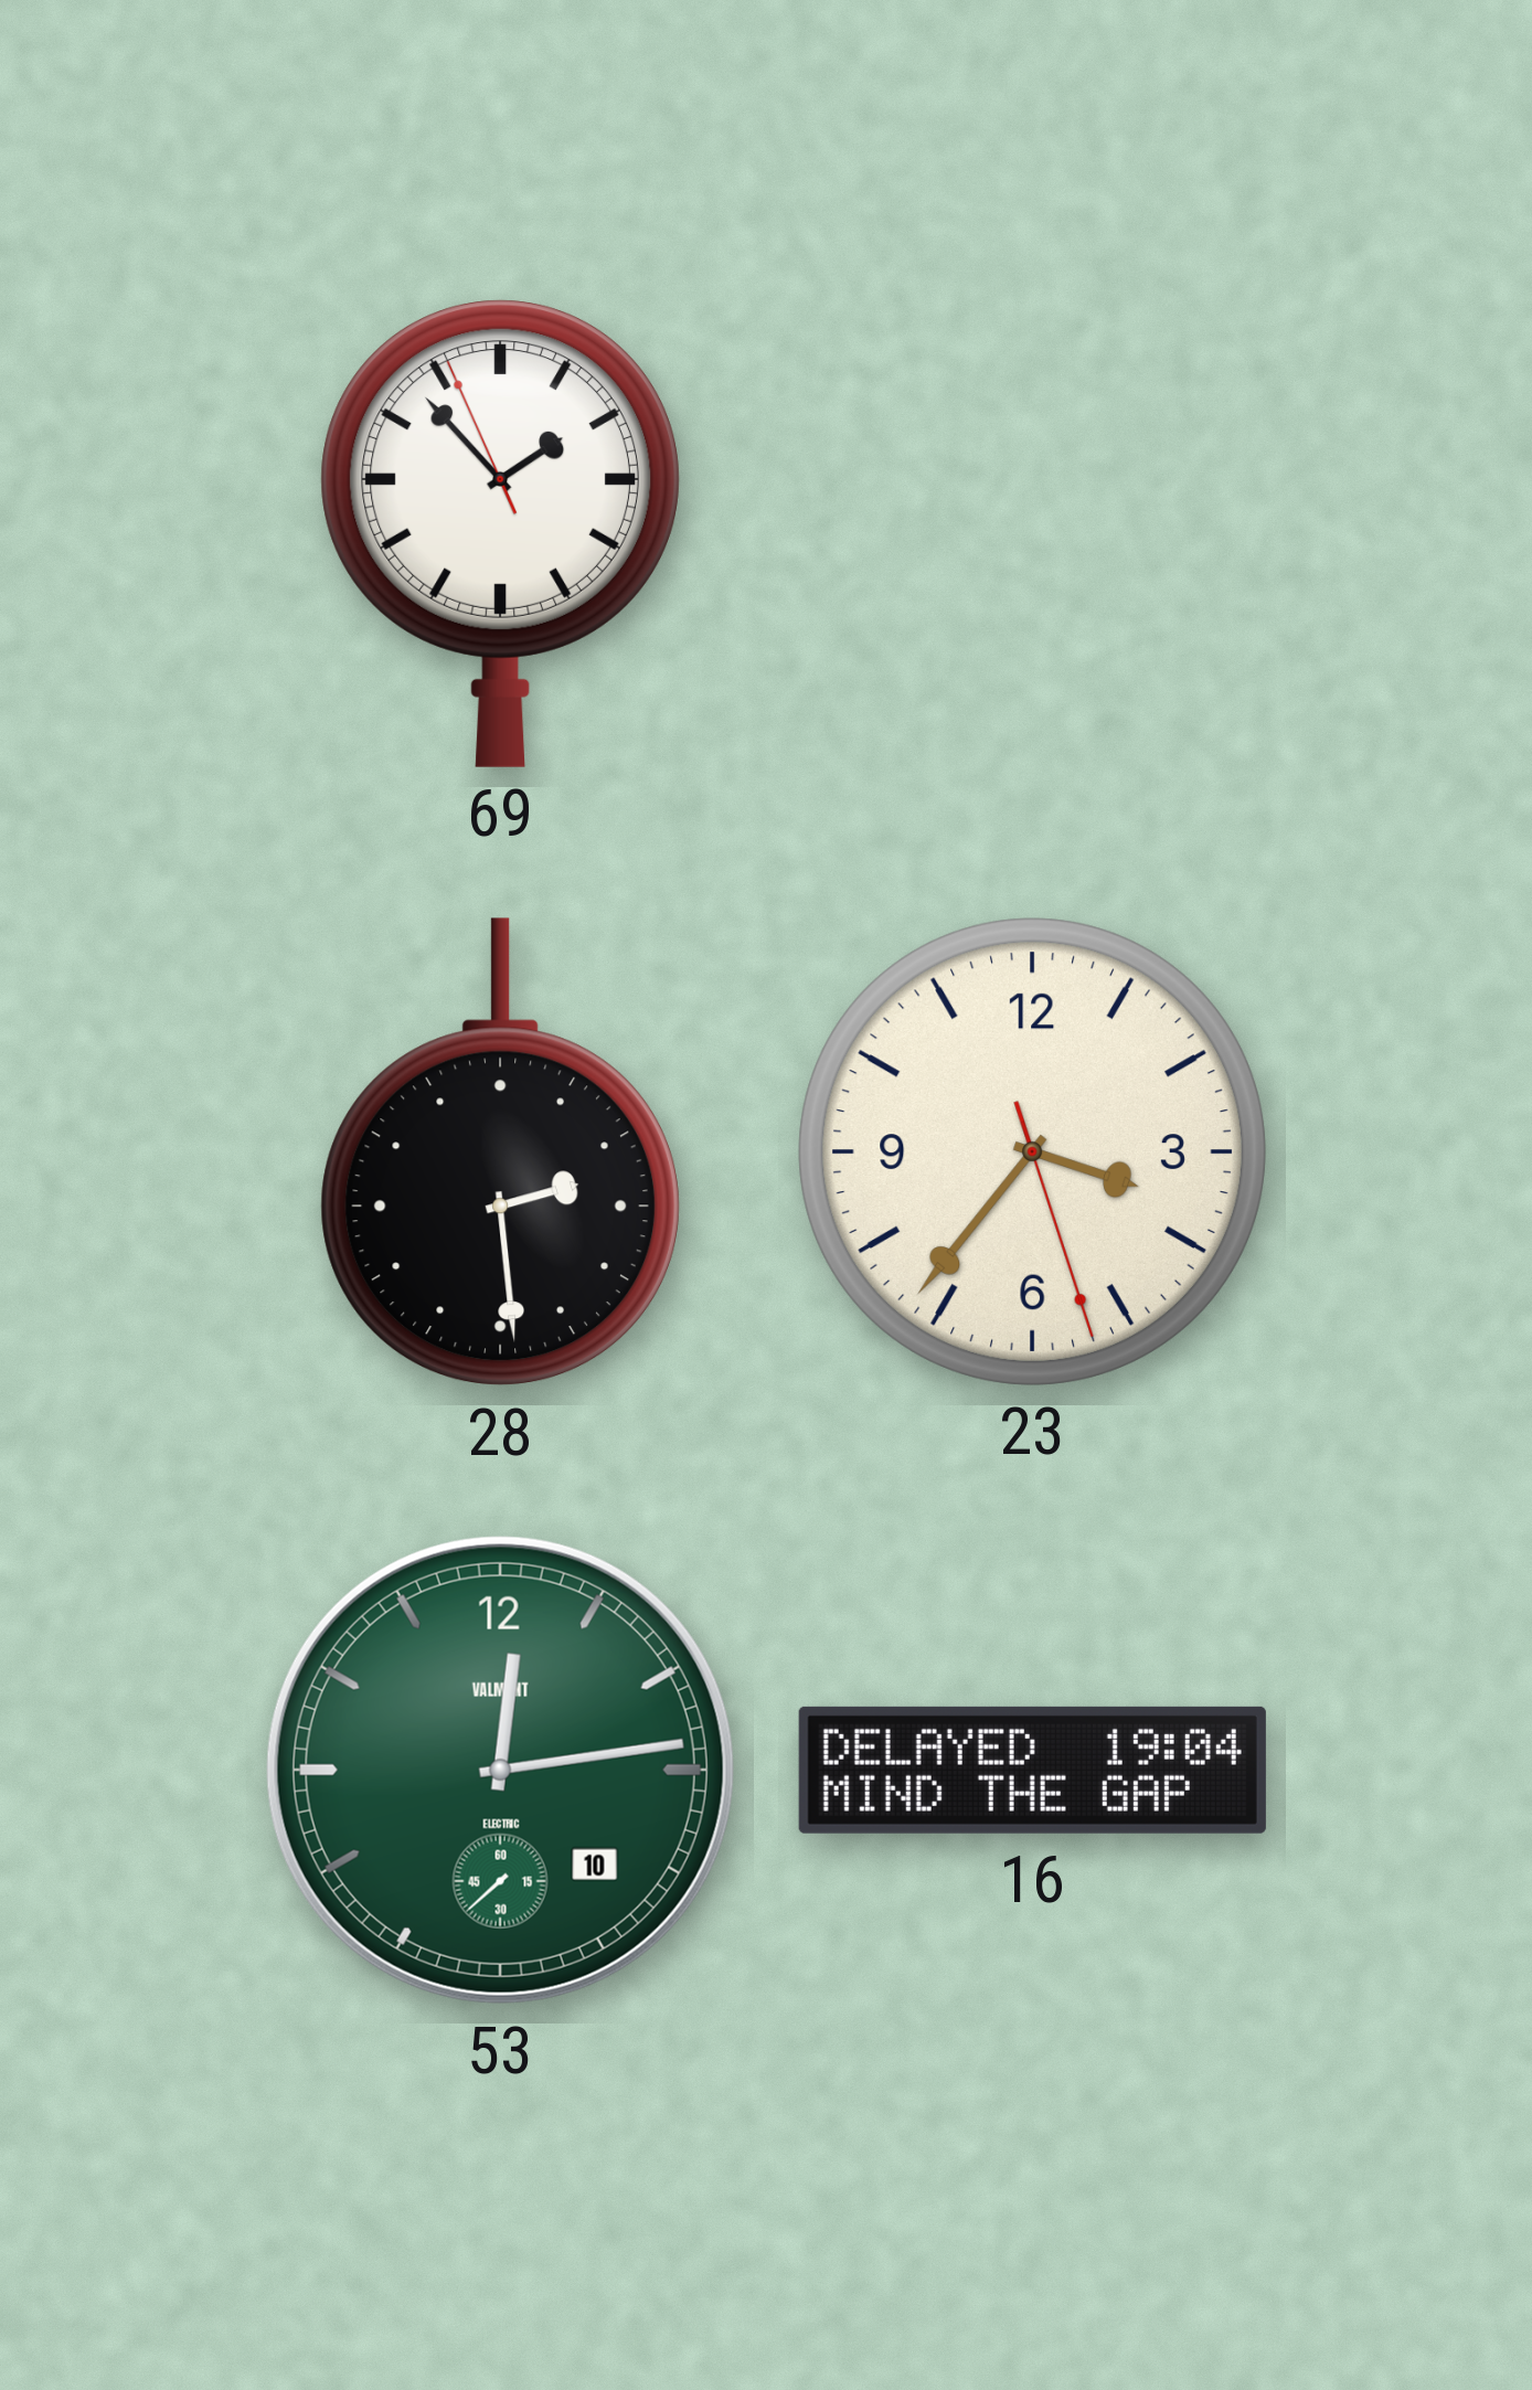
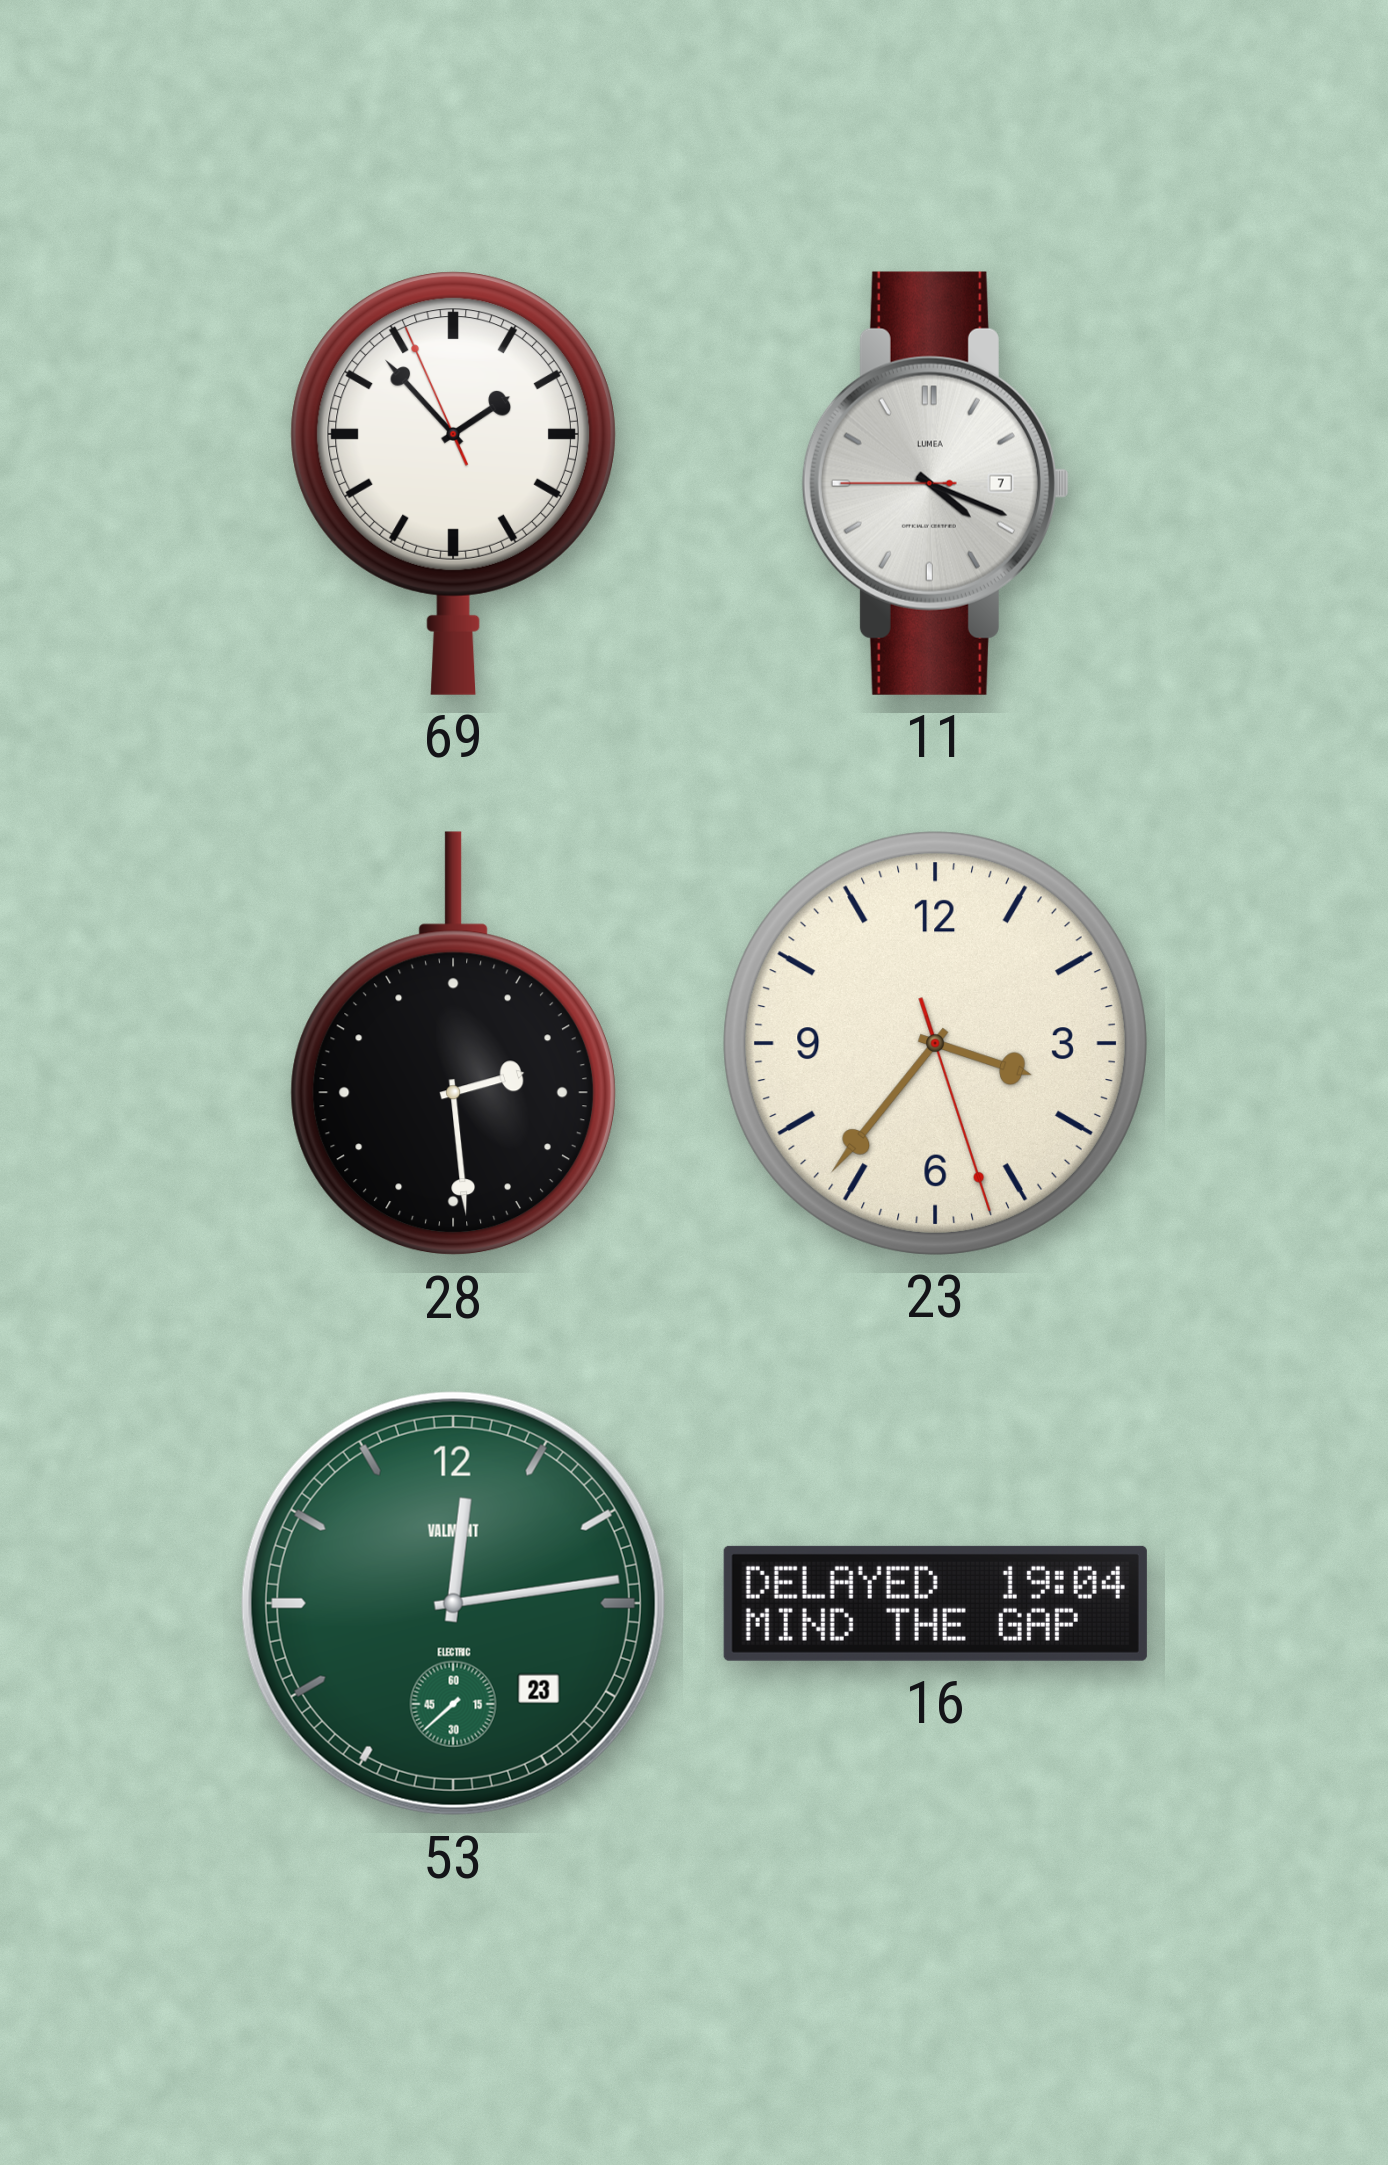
11: none -> 4:18
53 date: 10 -> 23
